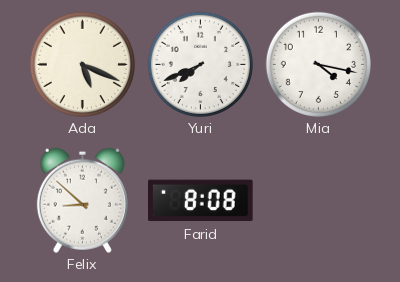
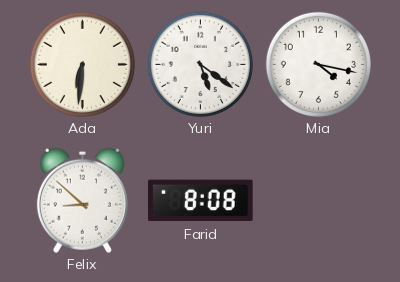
Ada: 5:19 -> 6:31
Yuri: 7:41 -> 5:21
